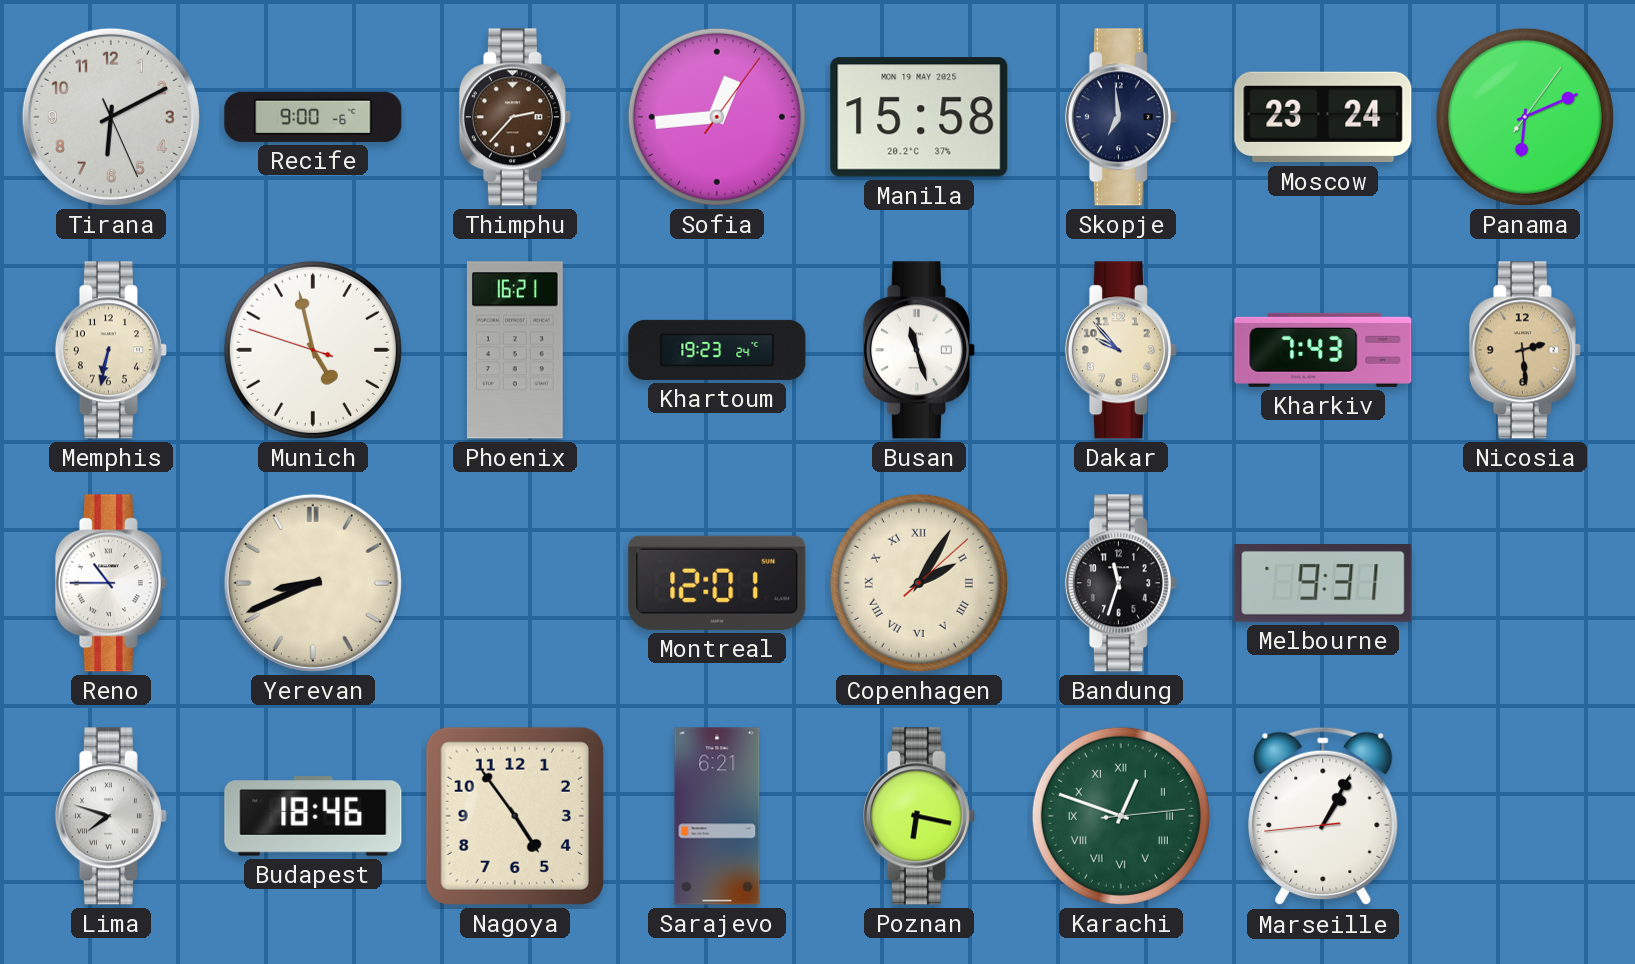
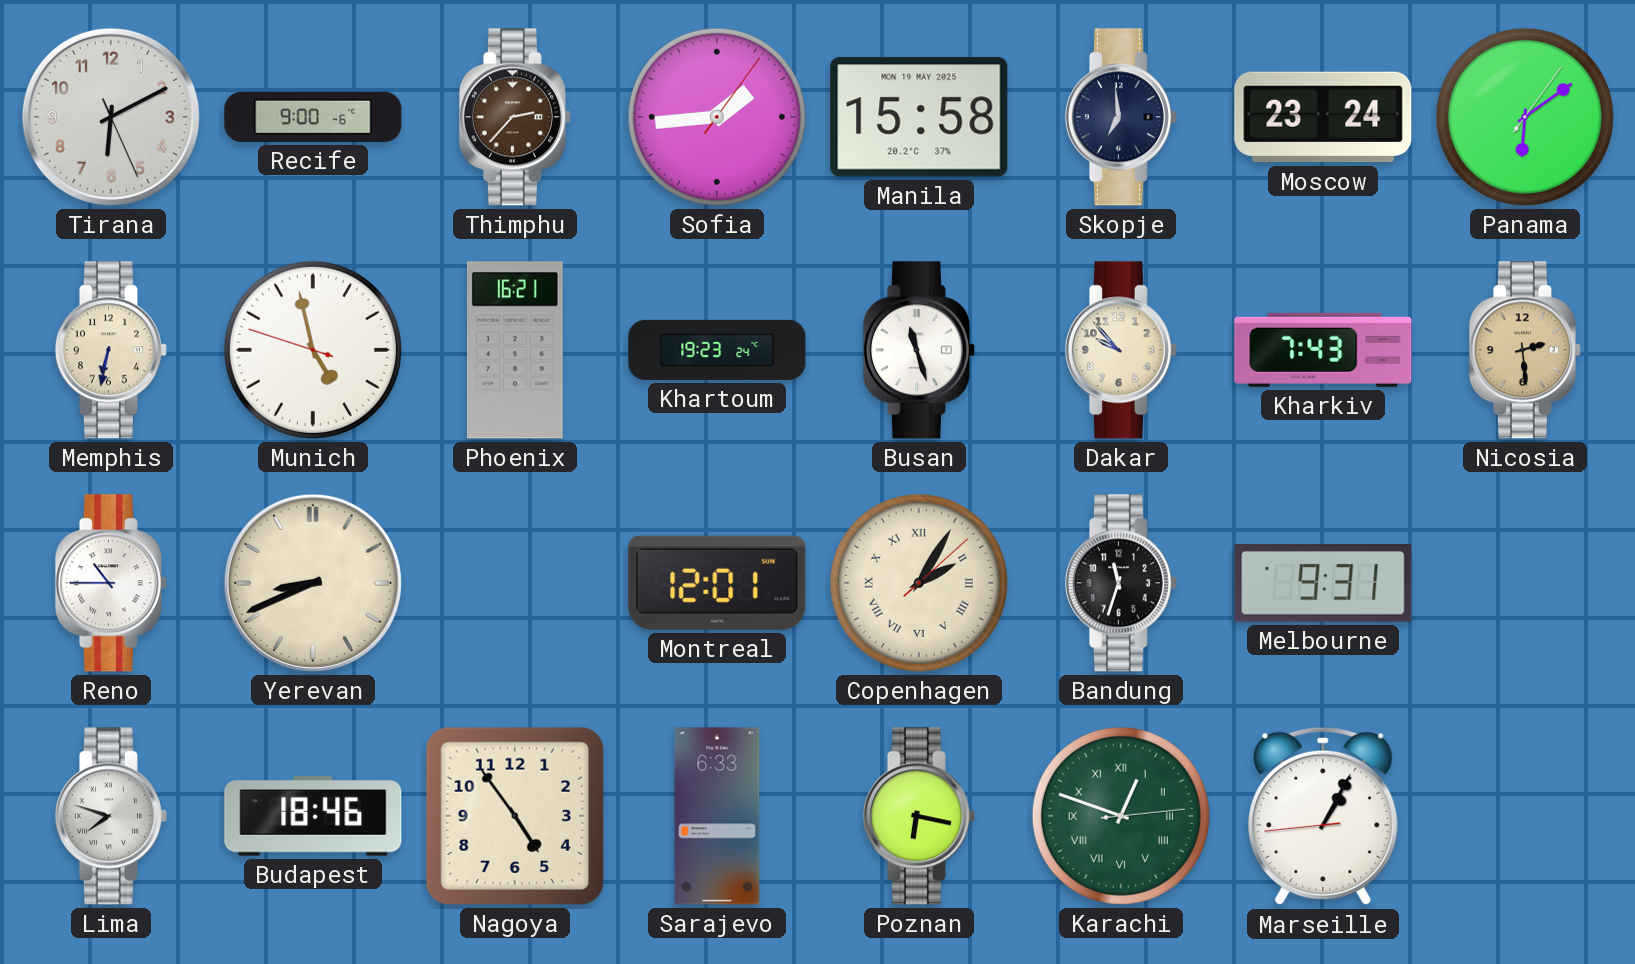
Sofia: 12:44 -> 1:44
Panama: 6:11 -> 6:09
Sarajevo: 6:21 -> 6:33
